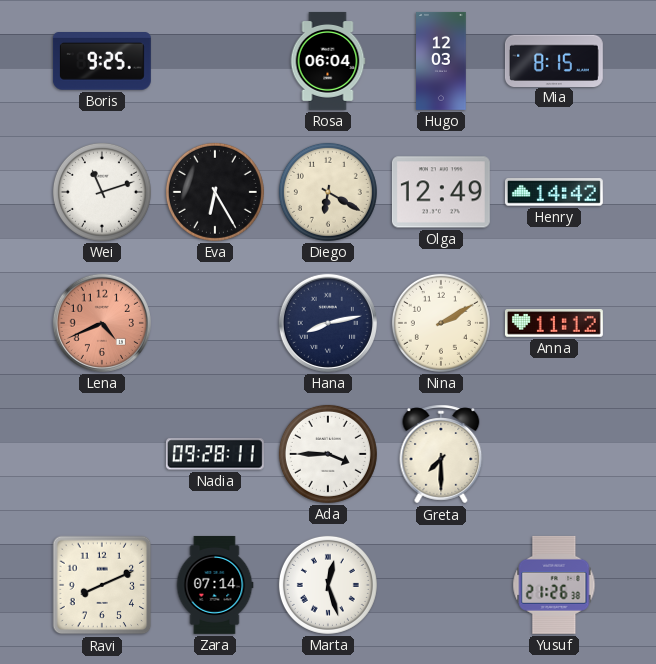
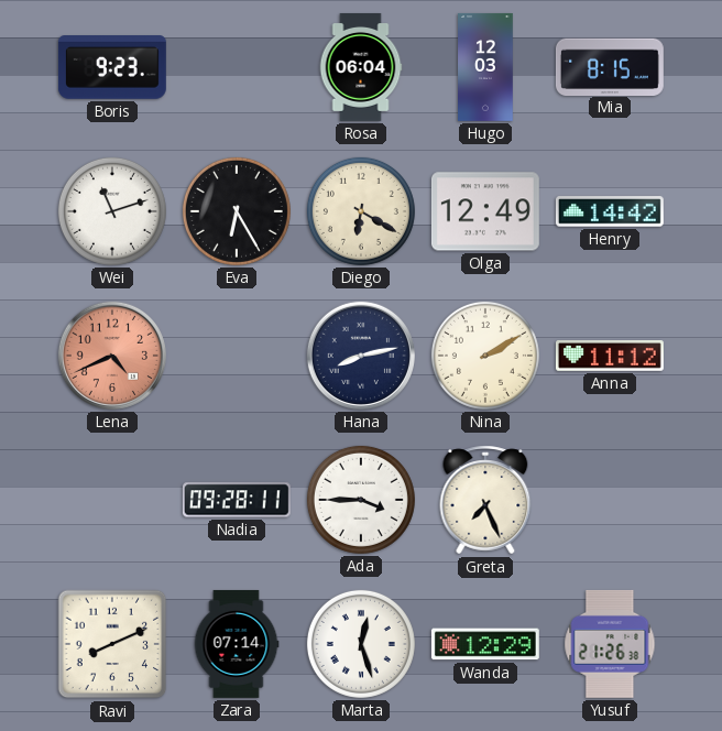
Boris: 9:25 -> 9:23
Greta: 7:30 -> 7:26
Wanda: none -> 12:29
